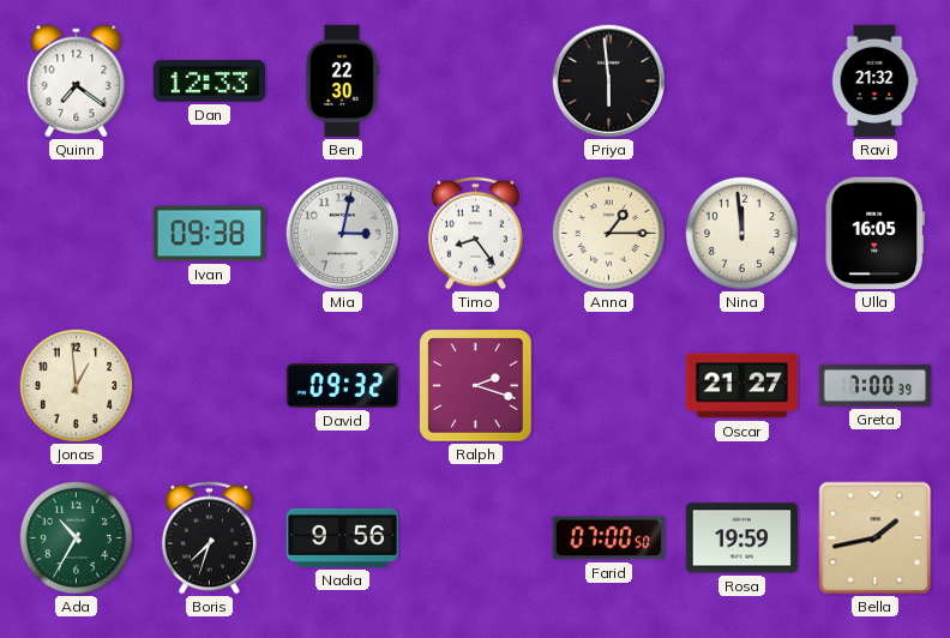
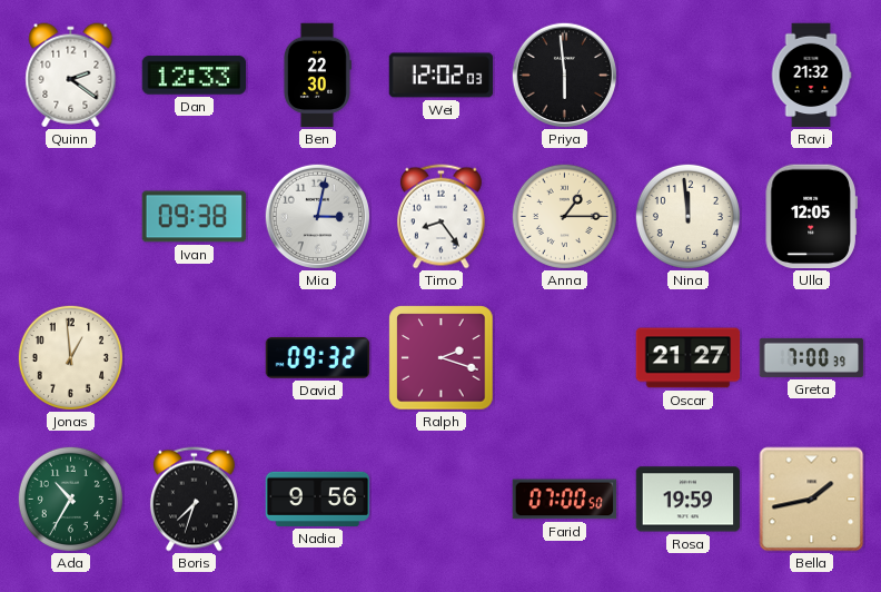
Quinn: 7:21 -> 2:21
Wei: none -> 12:02
Ulla: 16:05 -> 12:05
